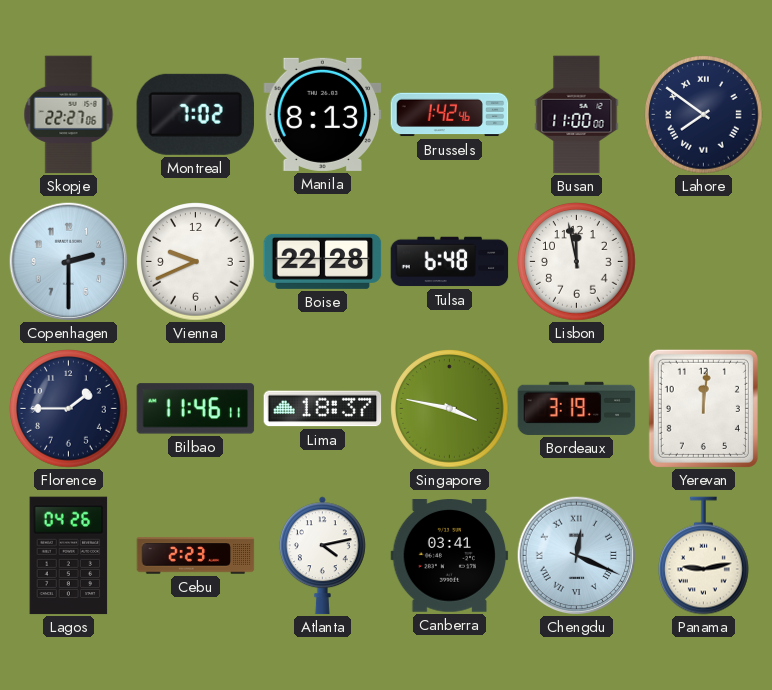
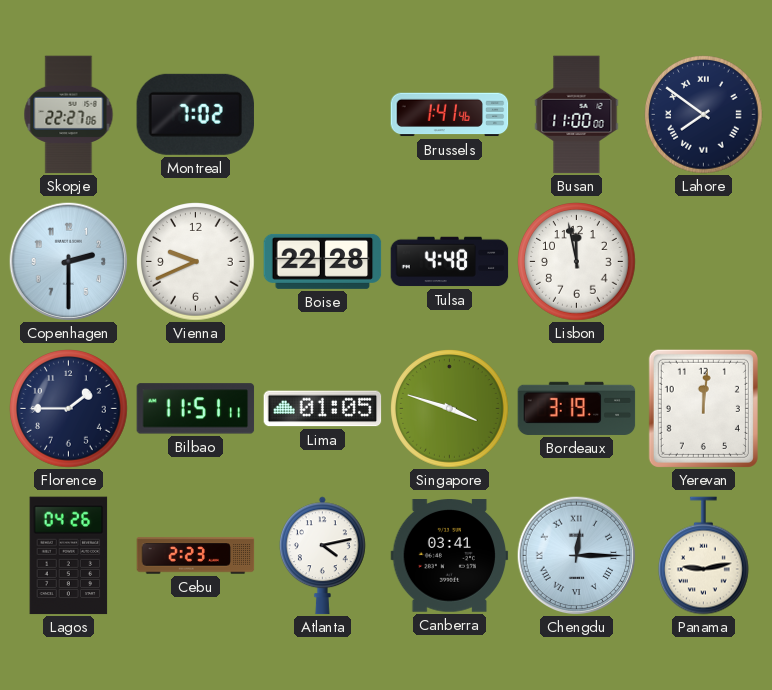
Manila: 8:13 -> none
Brussels: 1:42 -> 1:41
Tulsa: 6:48 -> 4:48
Bilbao: 11:46 -> 11:51
Lima: 18:37 -> 01:05
Singapore: 3:47 -> 3:48
Chengdu: 12:19 -> 12:15
